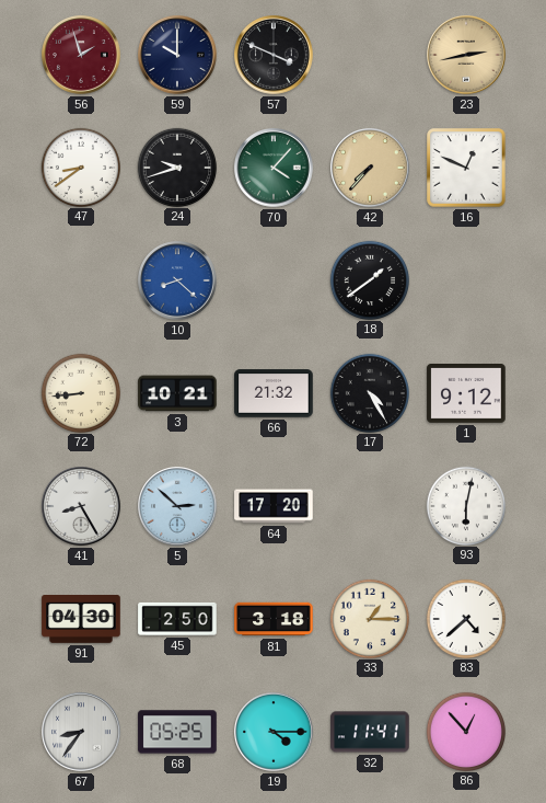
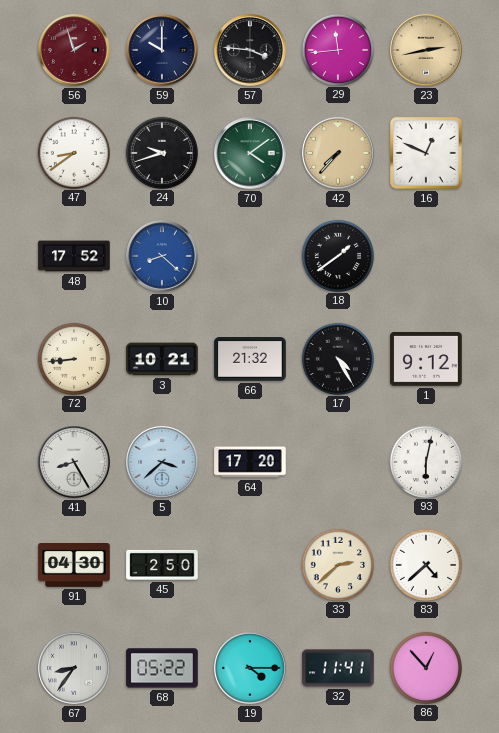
57: 3:49 -> 3:46
29: none -> 11:44
70: 4:07 -> 4:09
48: none -> 17:52
5: 2:52 -> 3:38
81: 3:18 -> none
33: 1:15 -> 2:38
68: 05:25 -> 05:22
